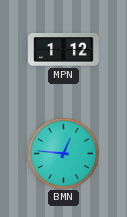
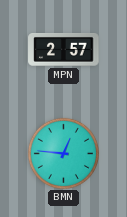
MPN: 1:12 -> 2:57
